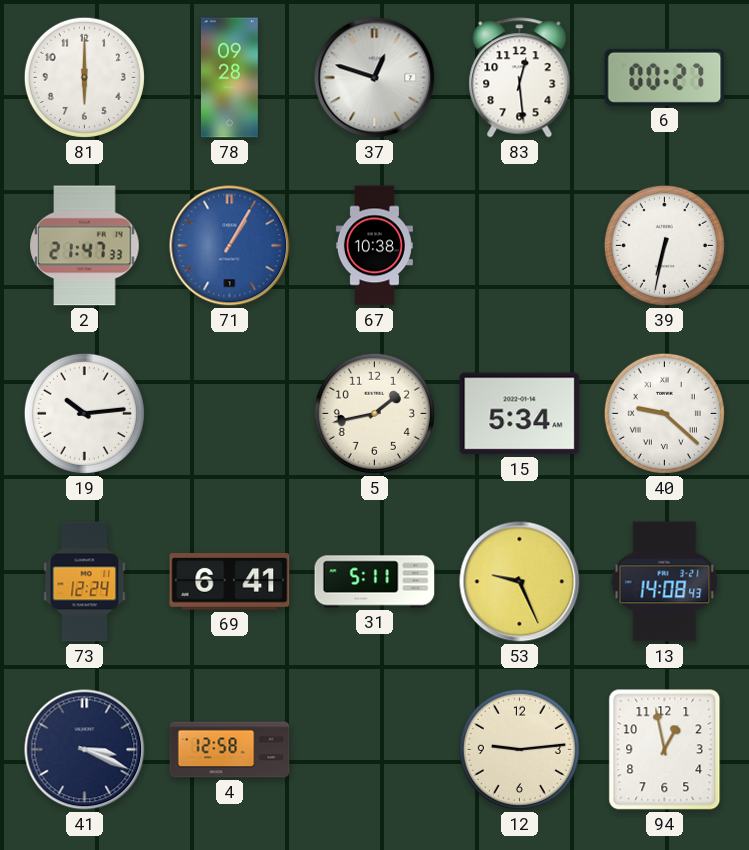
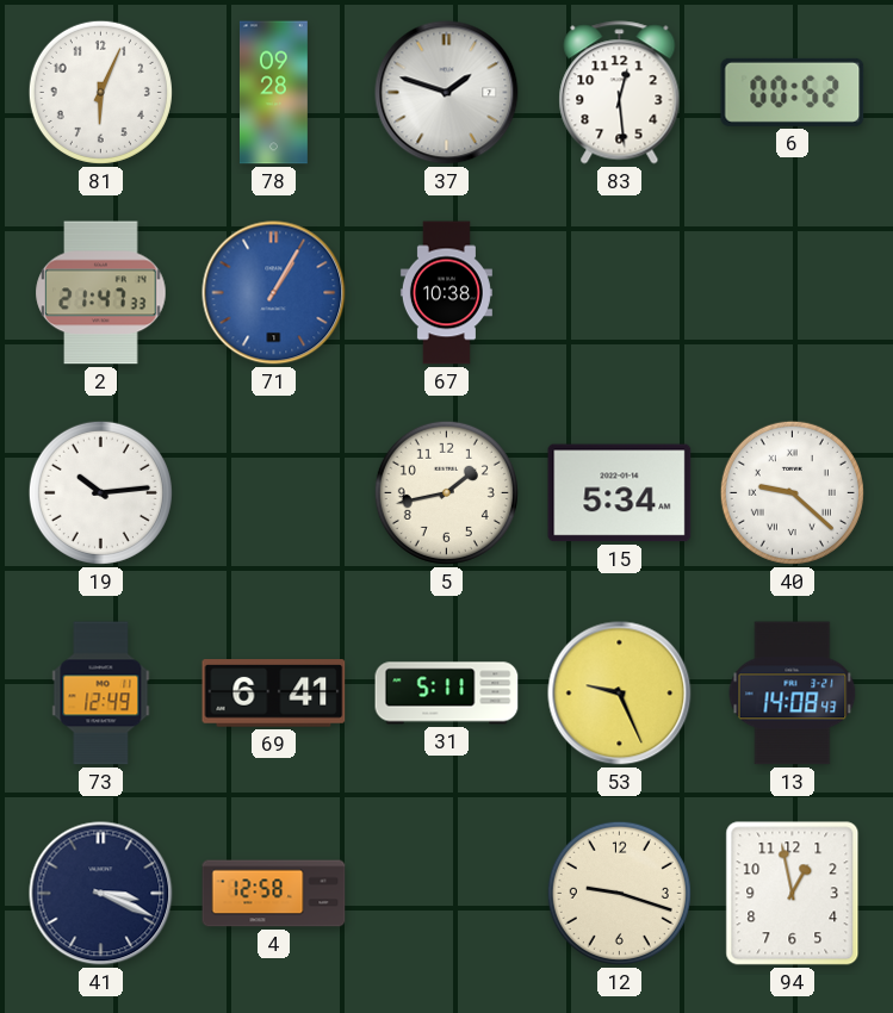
81: 6:00 -> 6:04
37: 12:48 -> 1:48
6: 00:27 -> 00:52
39: 6:32 -> none
73: 12:24 -> 12:49
12: 9:14 -> 9:18
